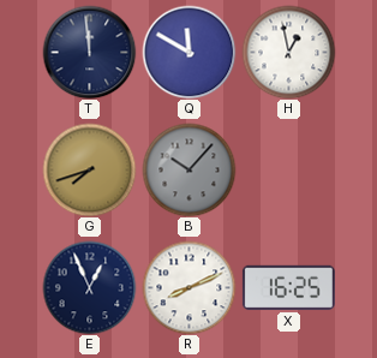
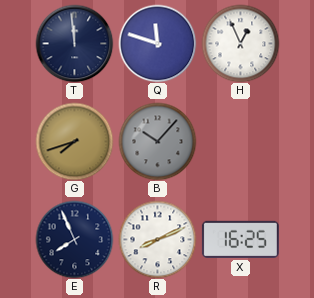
Q: 11:50 -> 11:48
H: 12:58 -> 12:56
E: 12:56 -> 7:56
